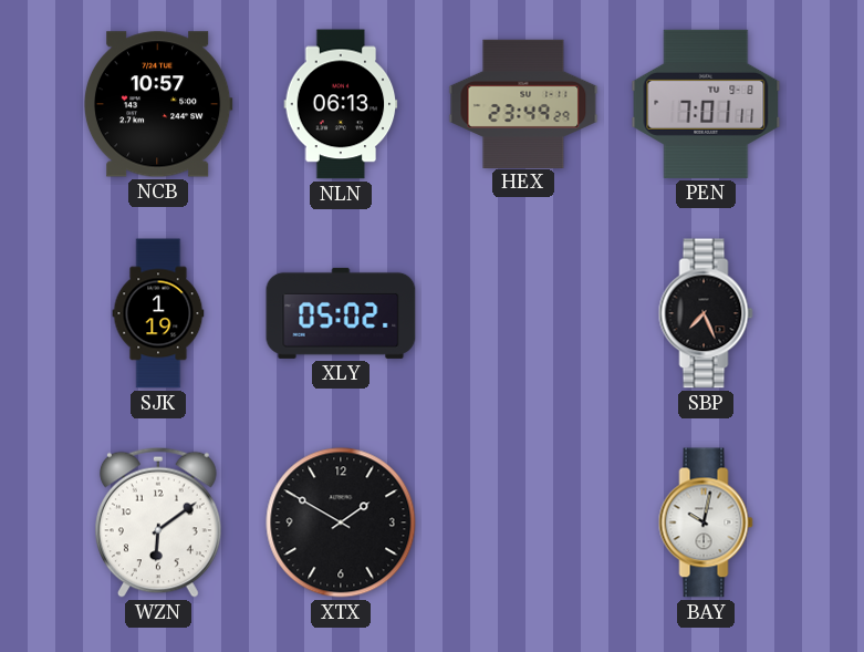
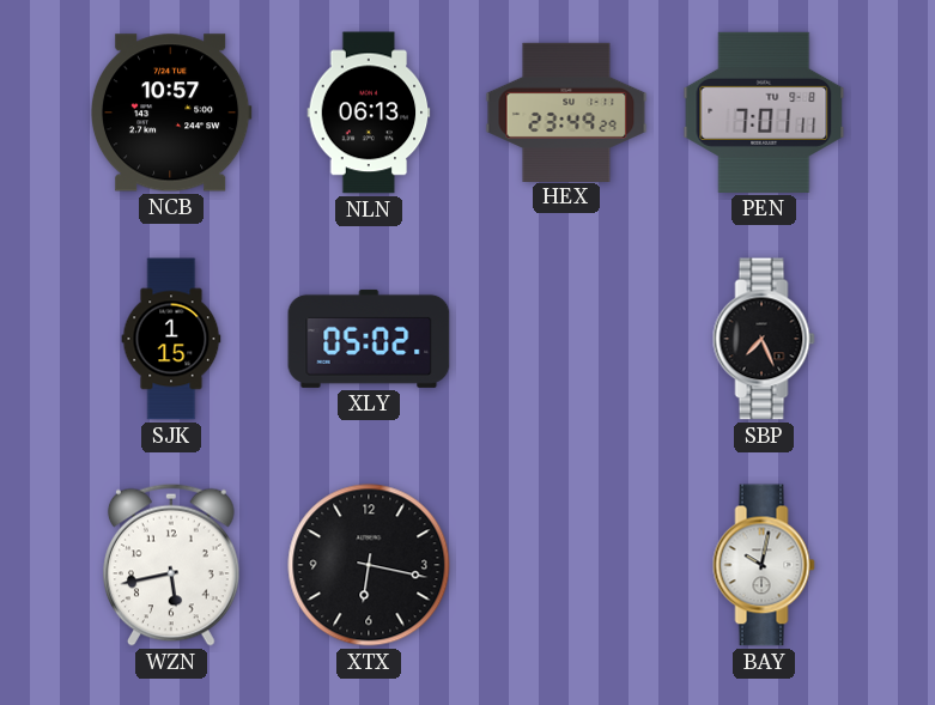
SJK: 1:19 -> 1:15
WZN: 6:09 -> 5:43
XTX: 1:50 -> 6:17
